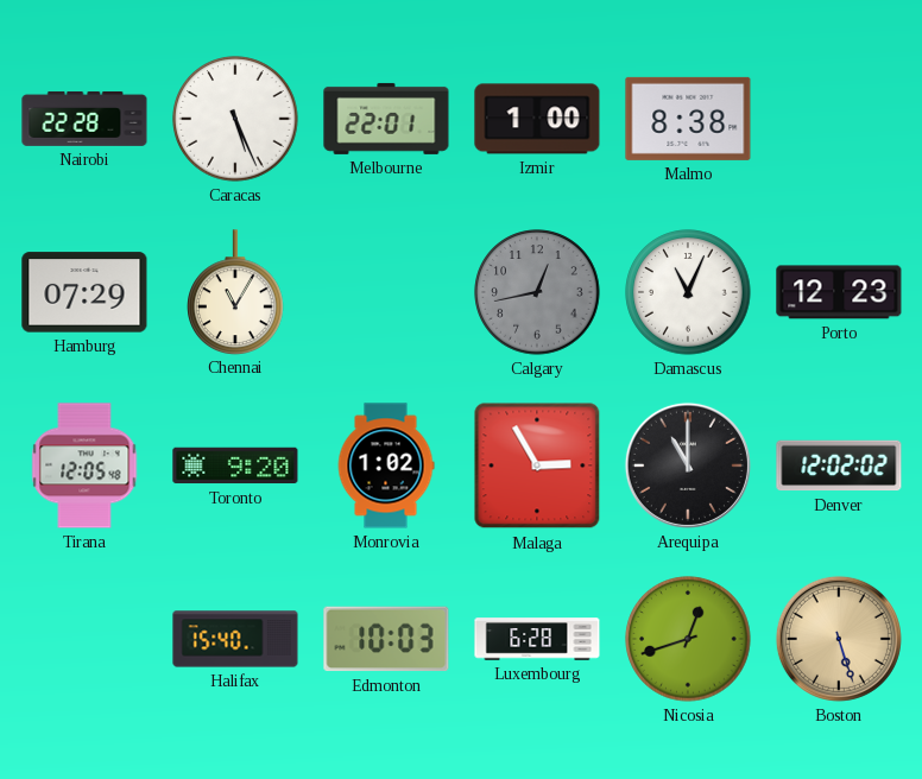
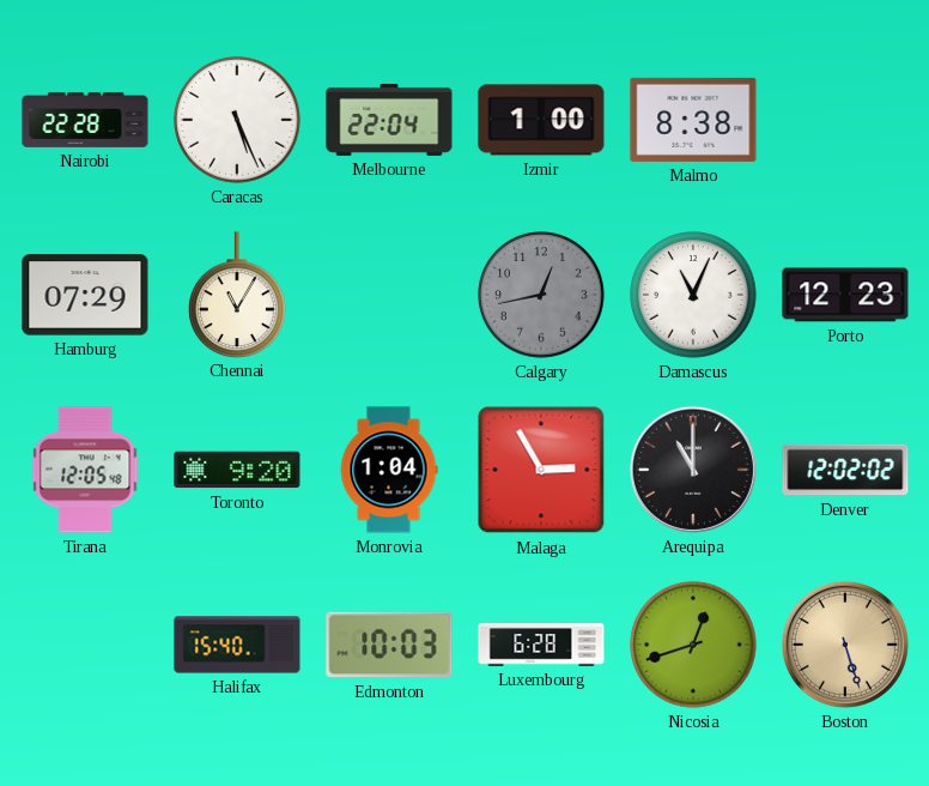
Melbourne: 22:01 -> 22:04
Monrovia: 1:02 -> 1:04
